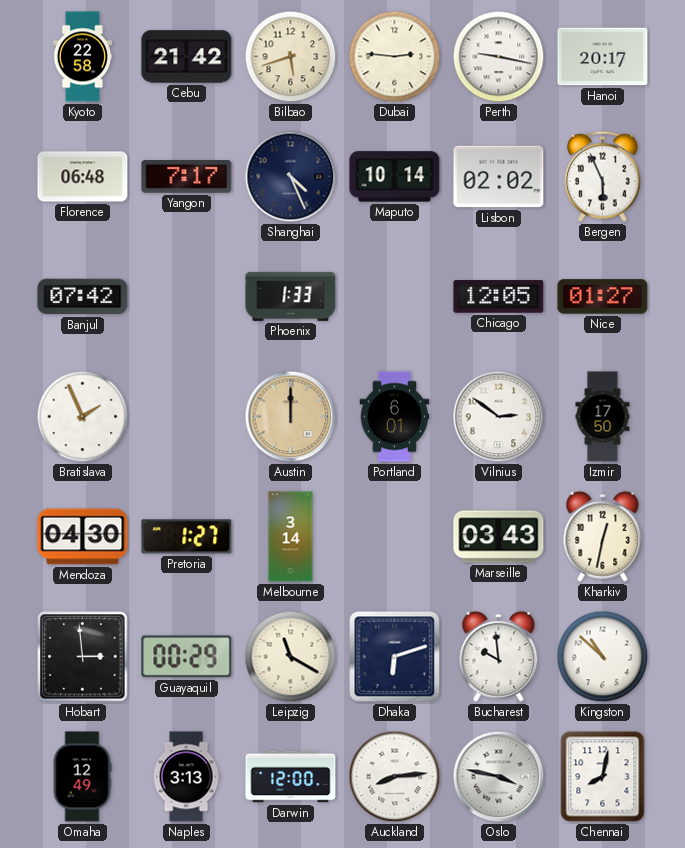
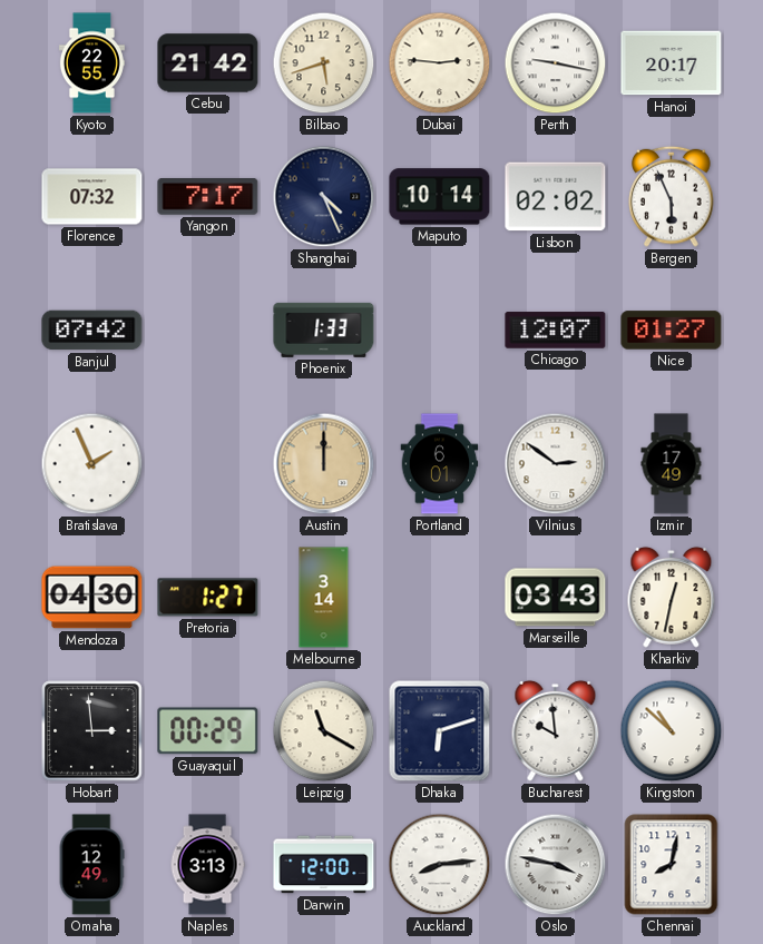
Kyoto: 22:58 -> 22:55
Florence: 06:48 -> 07:32
Chicago: 12:05 -> 12:07
Izmir: 17:50 -> 17:49
